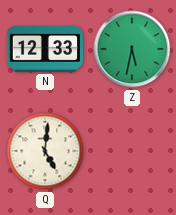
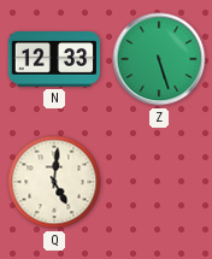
Z: 5:32 -> 5:27
